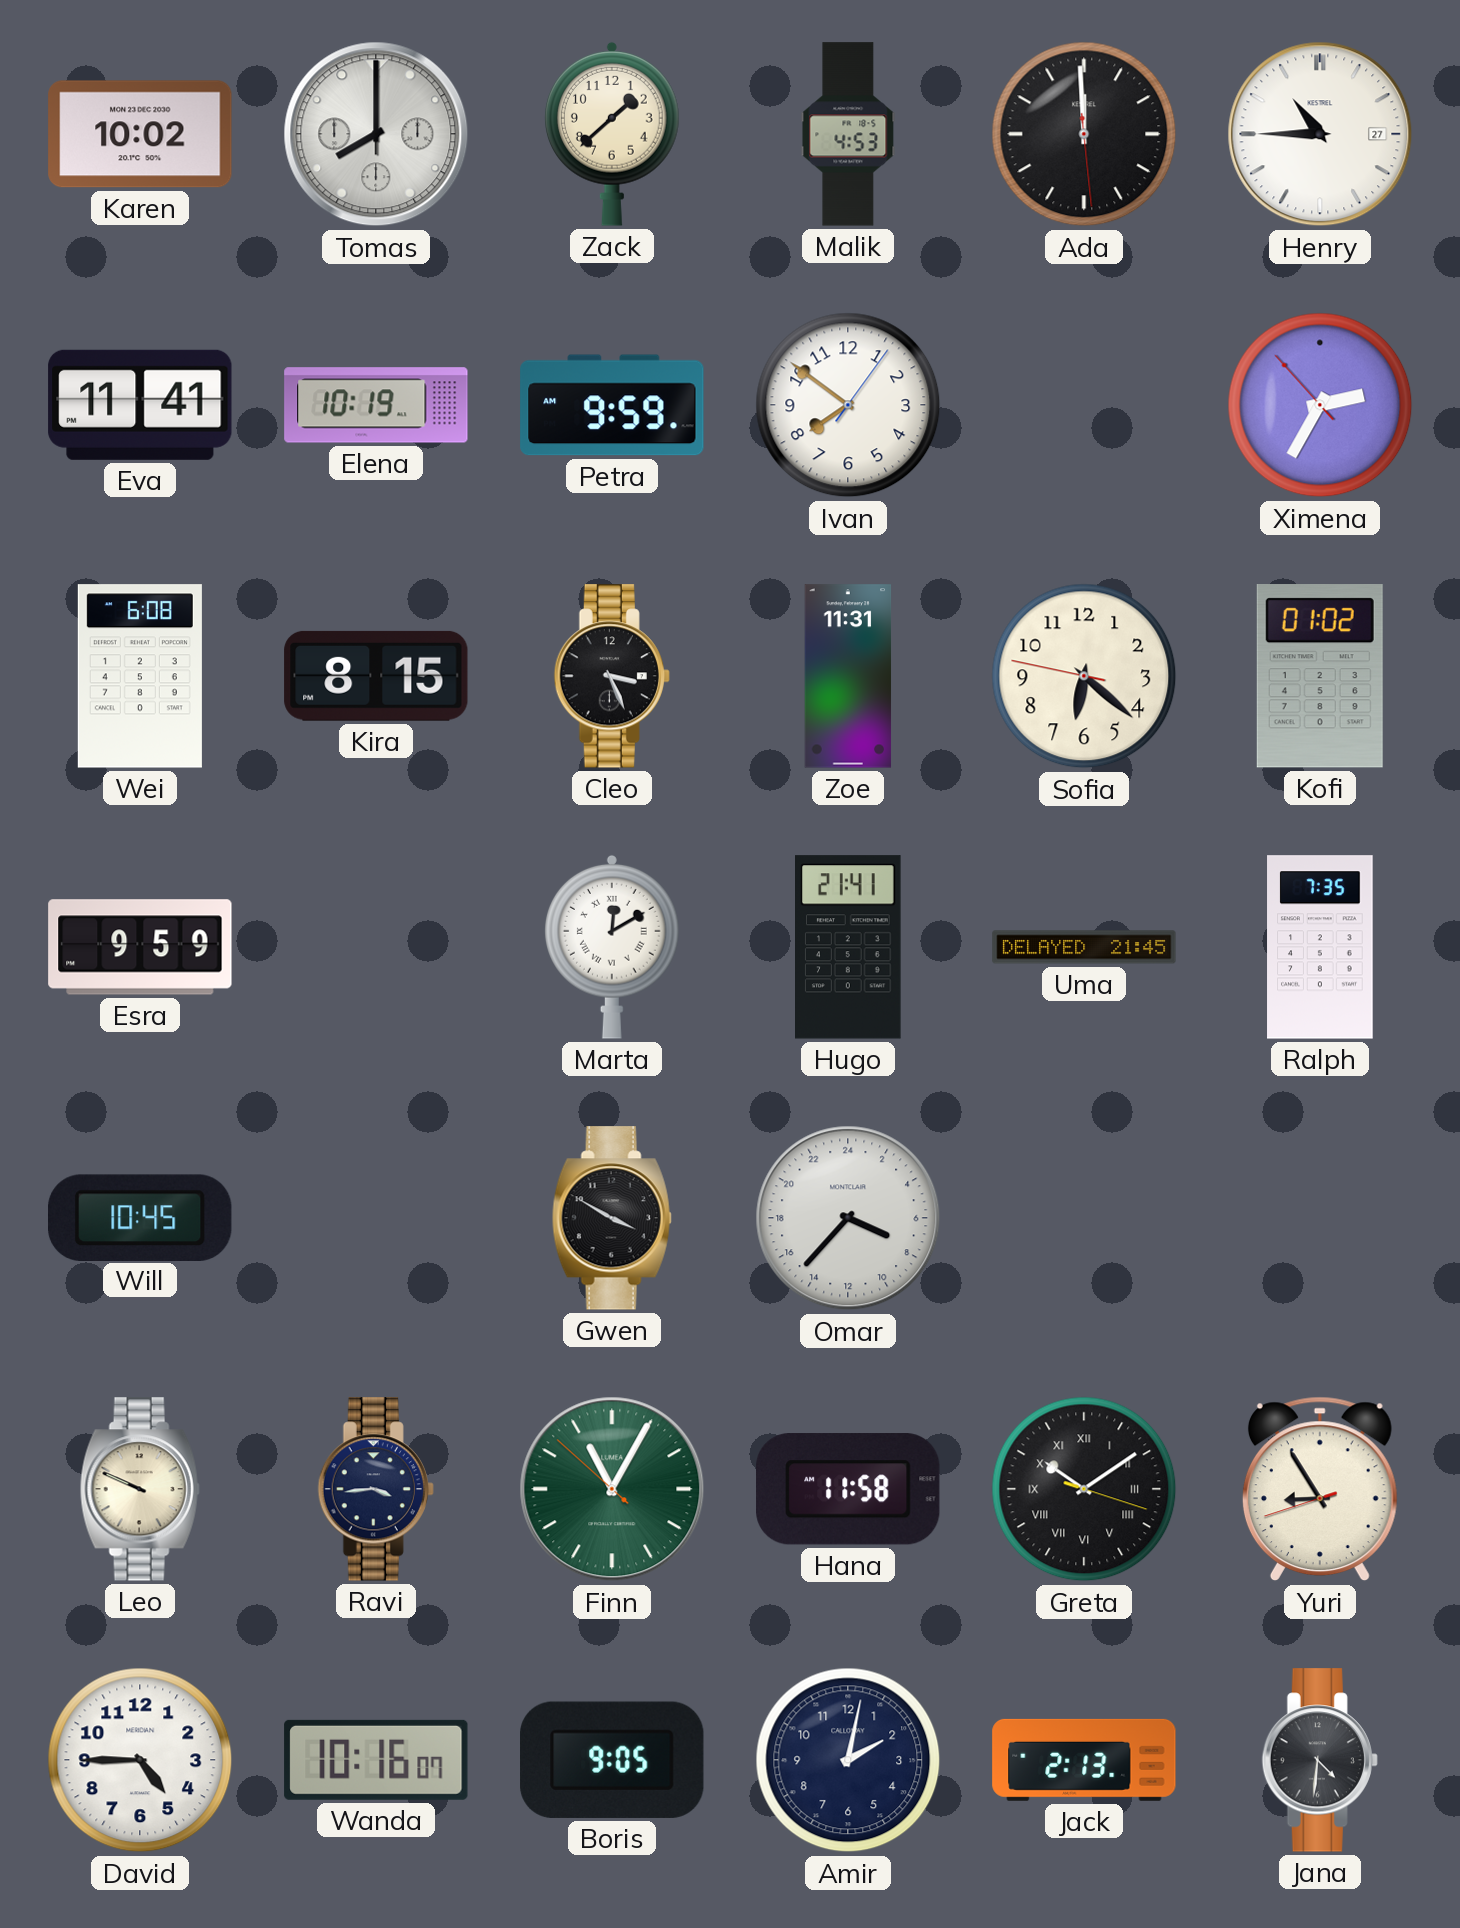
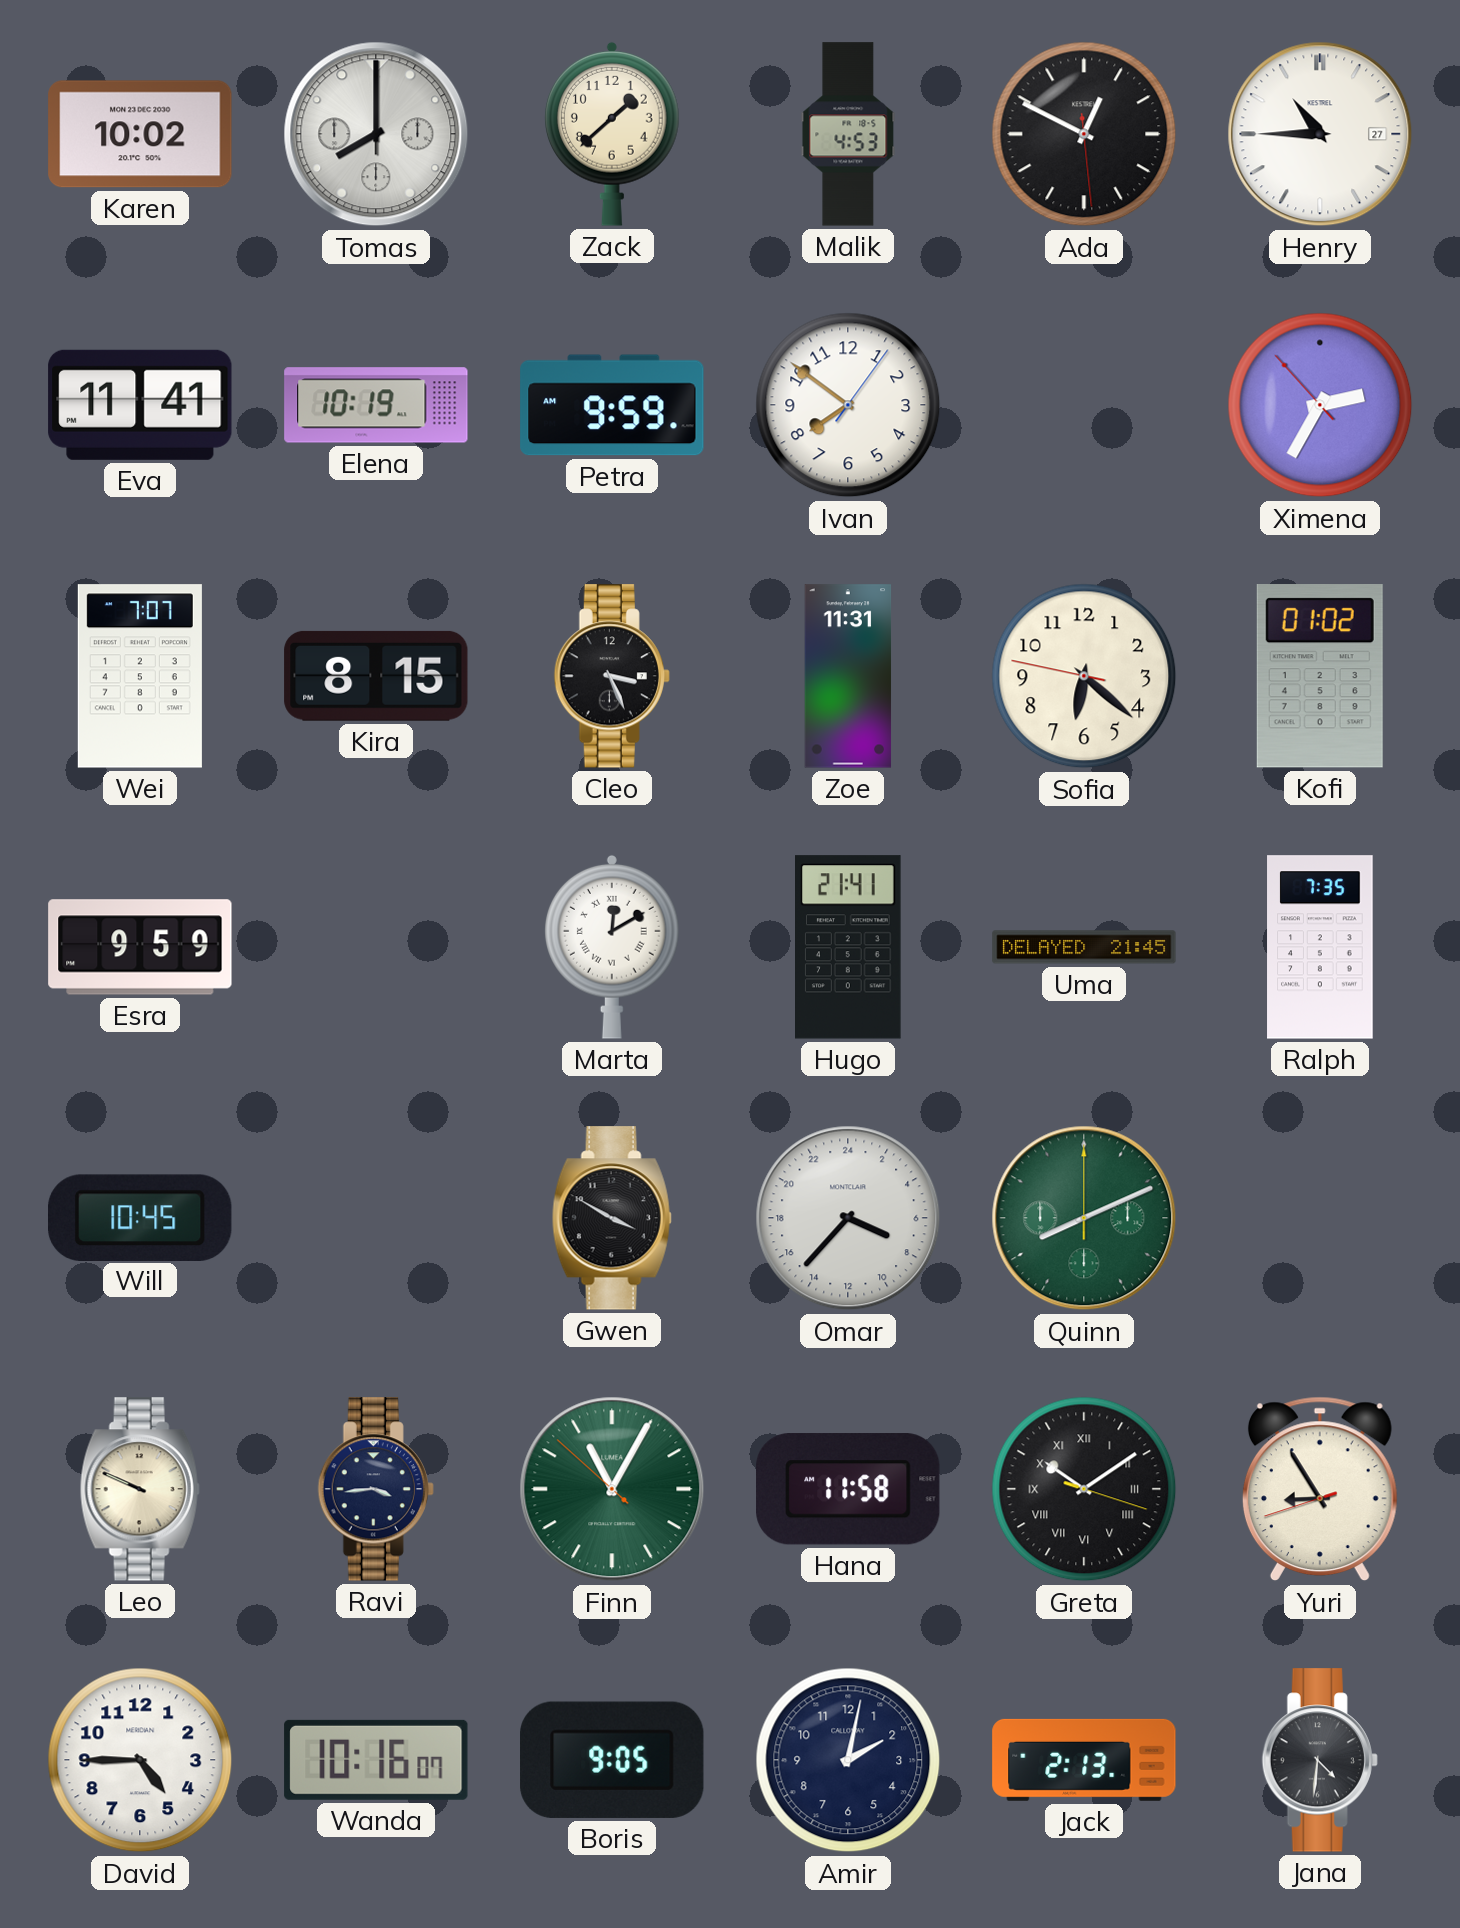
Ada: 11:59 -> 12:49
Wei: 6:08 -> 7:07
Quinn: none -> 8:11
